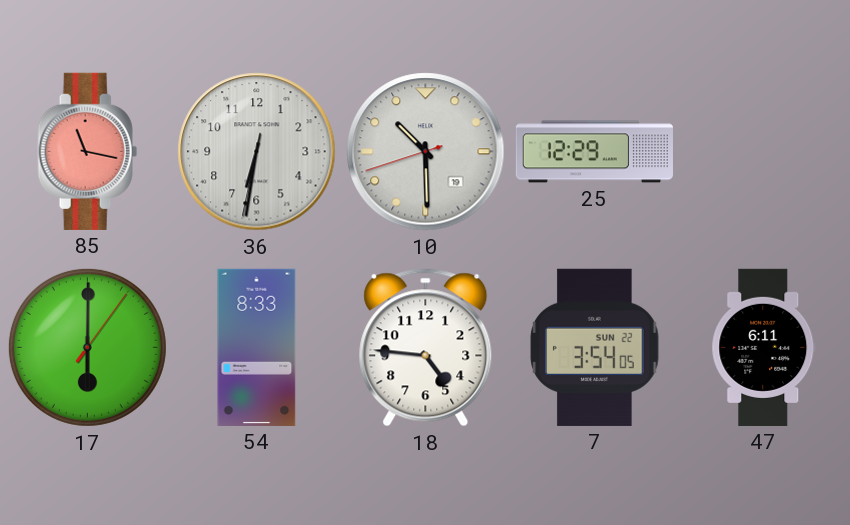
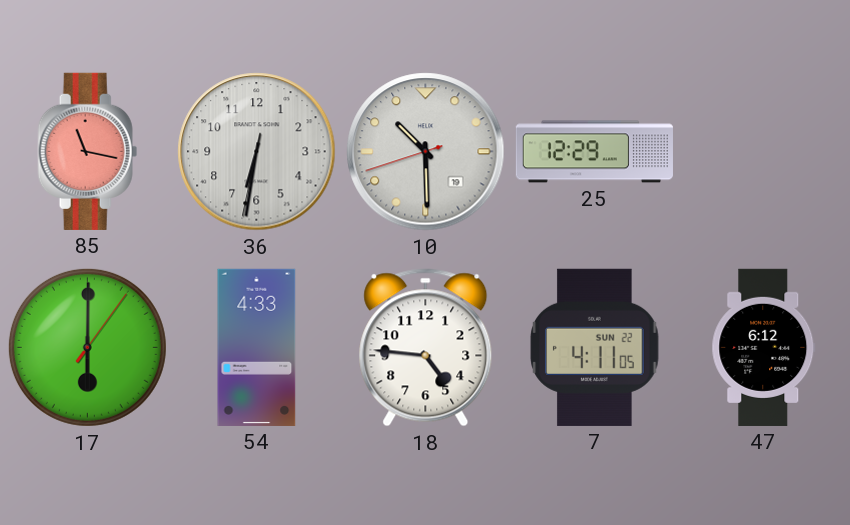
54: 8:33 -> 4:33
7: 3:54 -> 4:11
47: 6:11 -> 6:12
